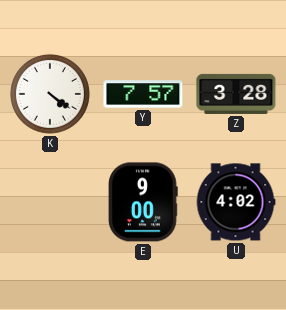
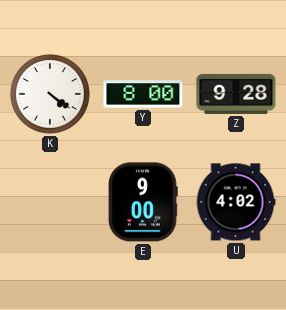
Y: 7:57 -> 8:00
Z: 3:28 -> 9:28
